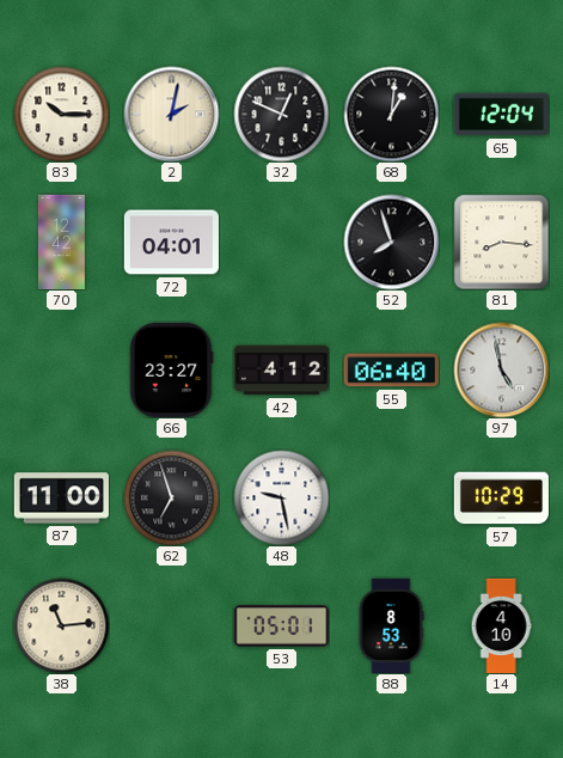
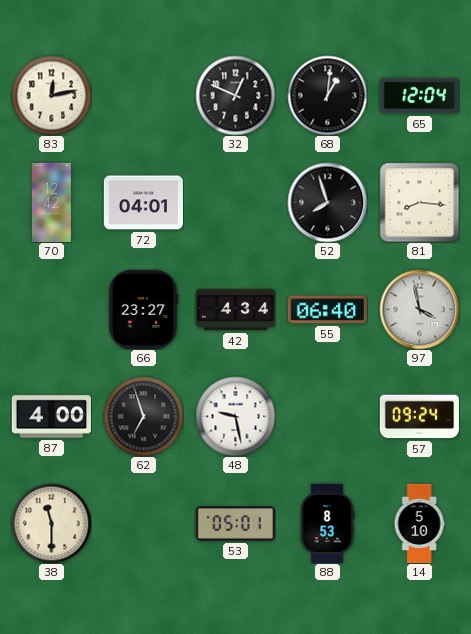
83: 10:15 -> 12:13
2: 2:02 -> none
42: 4:12 -> 4:34
97: 4:58 -> 3:58
87: 11:00 -> 4:00
57: 10:29 -> 09:24
38: 11:14 -> 11:30
14: 4:10 -> 5:10
